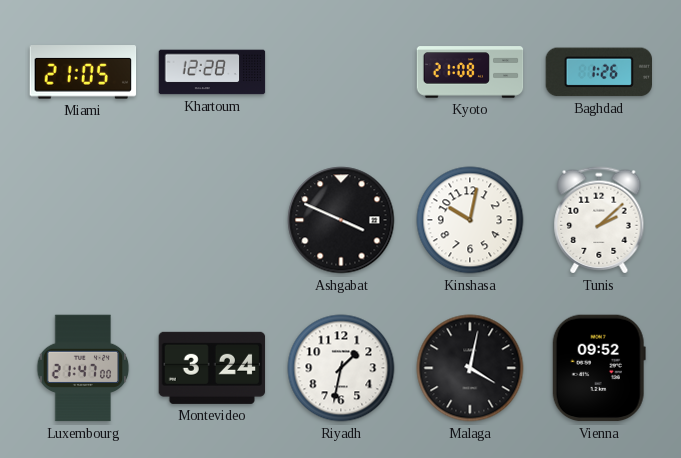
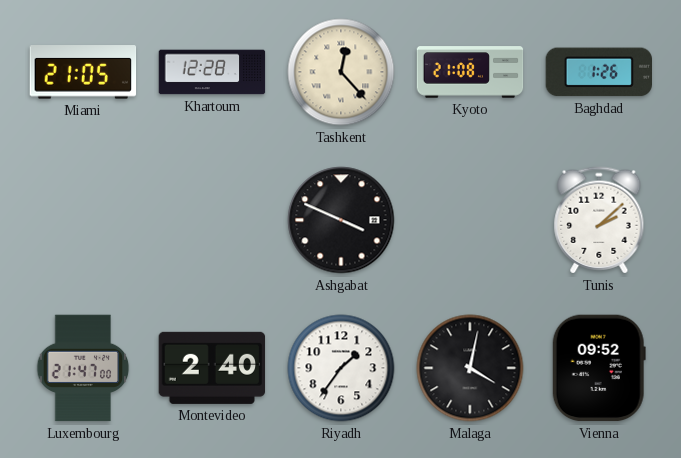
Tashkent: none -> 12:23
Kinshasa: 10:02 -> none
Montevideo: 3:24 -> 2:40
Riyadh: 1:32 -> 1:36
